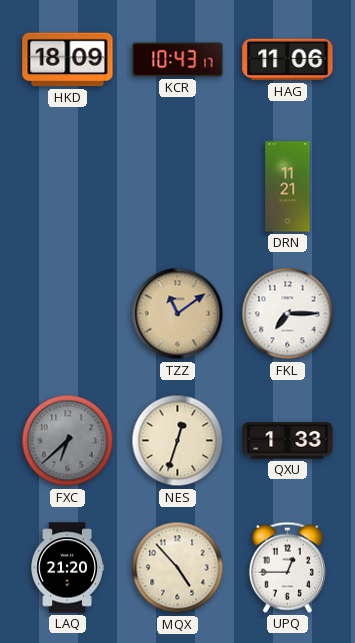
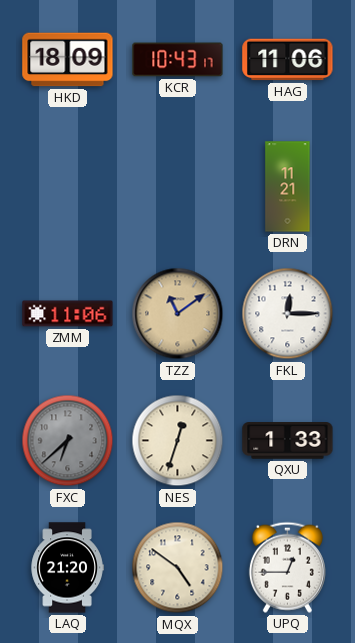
ZMM: none -> 11:06
FKL: 7:15 -> 12:15
MQX: 4:53 -> 4:51
